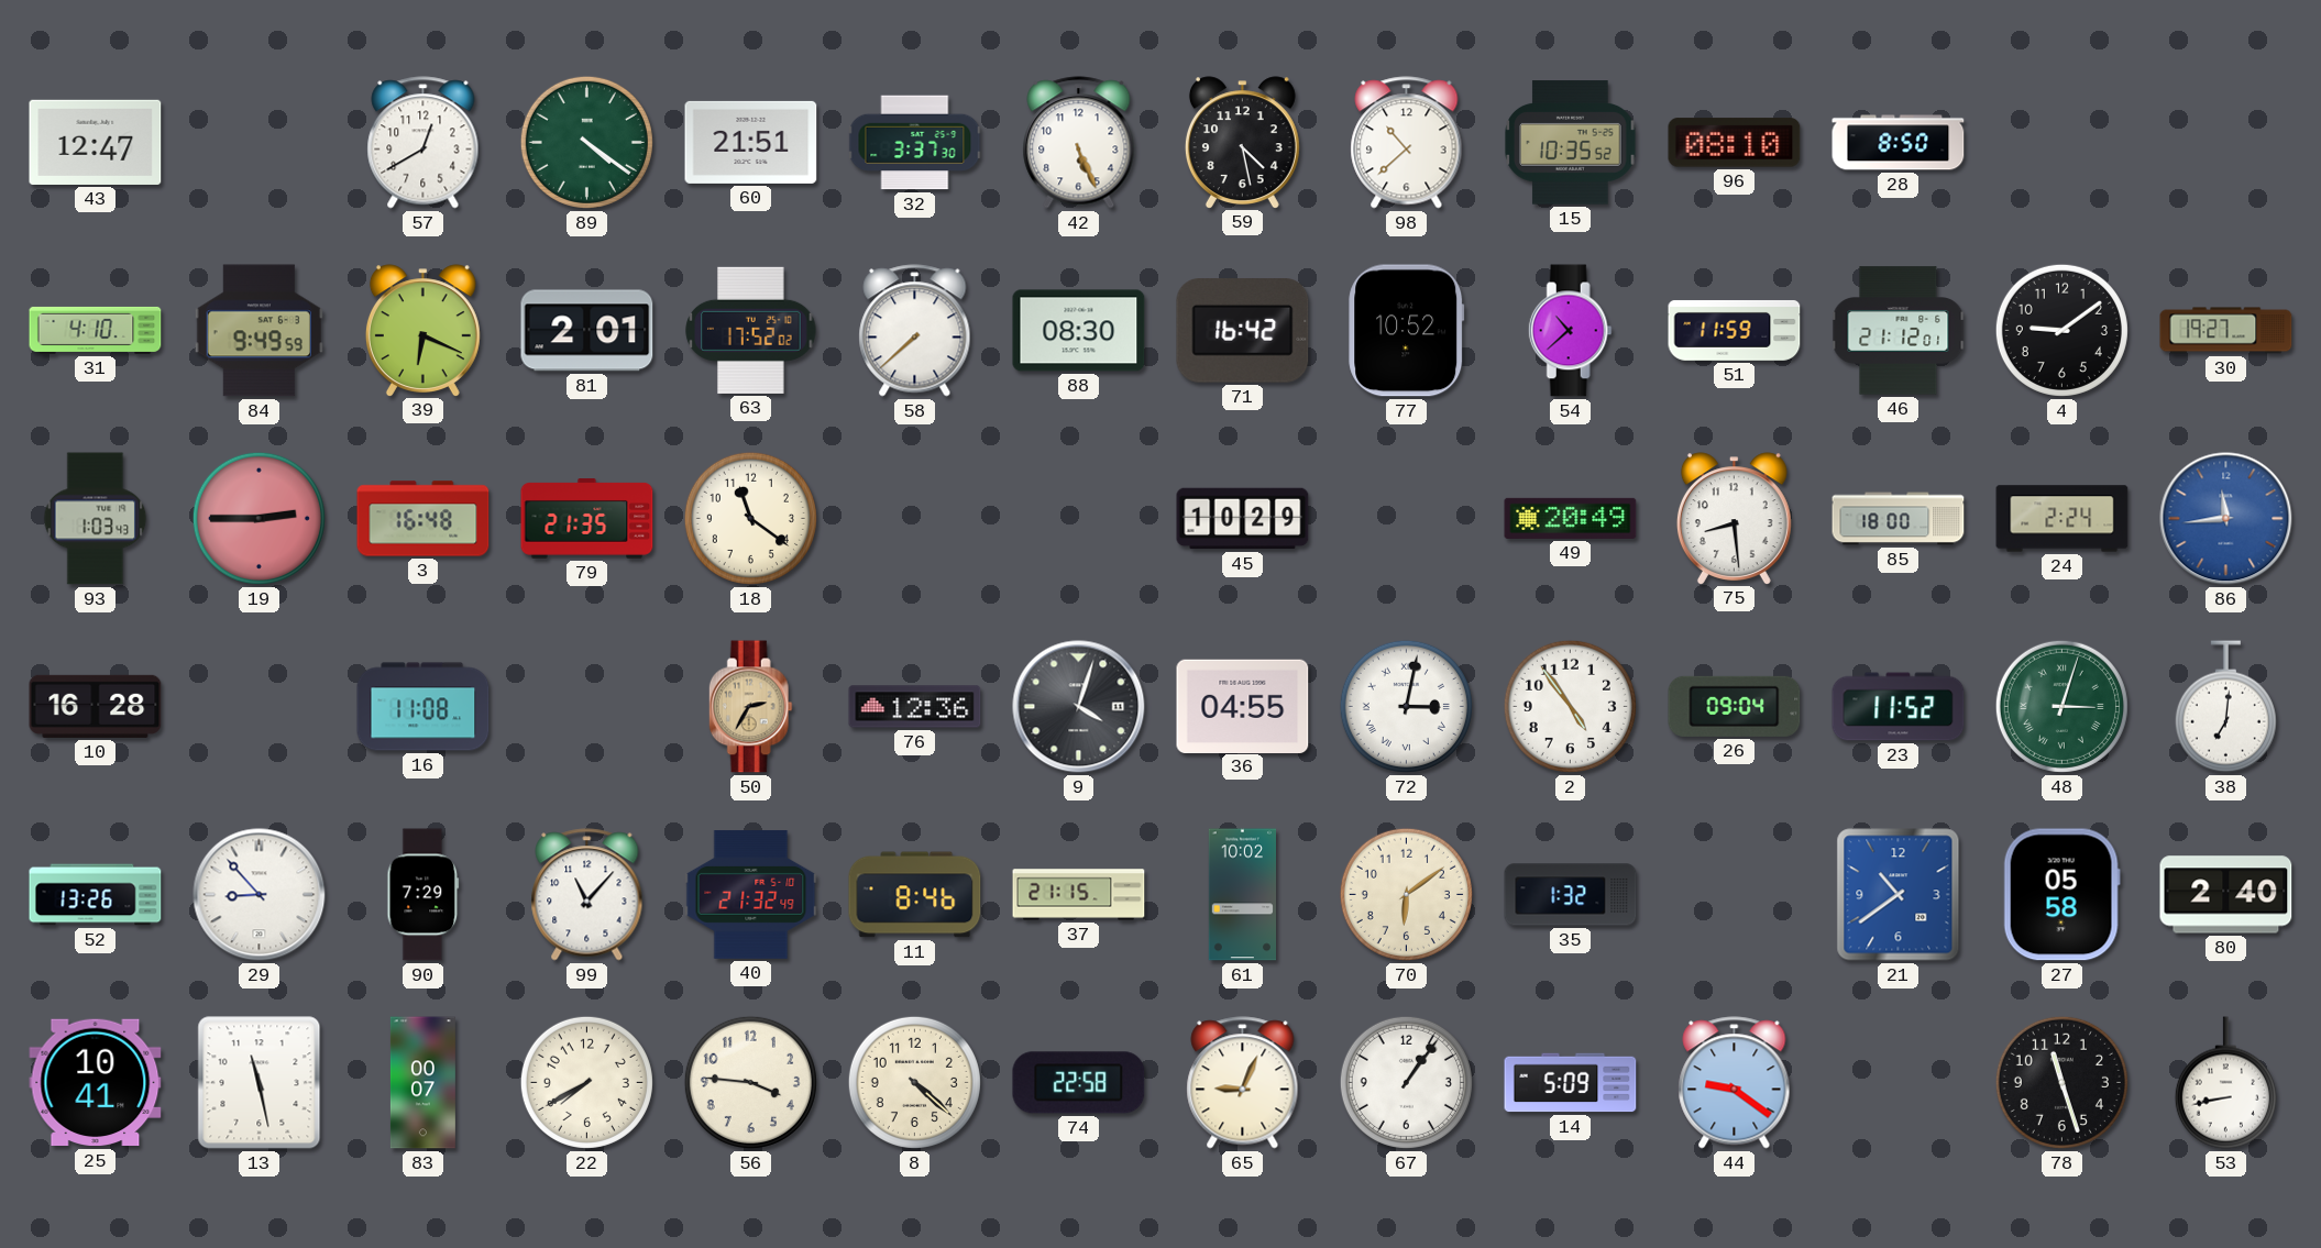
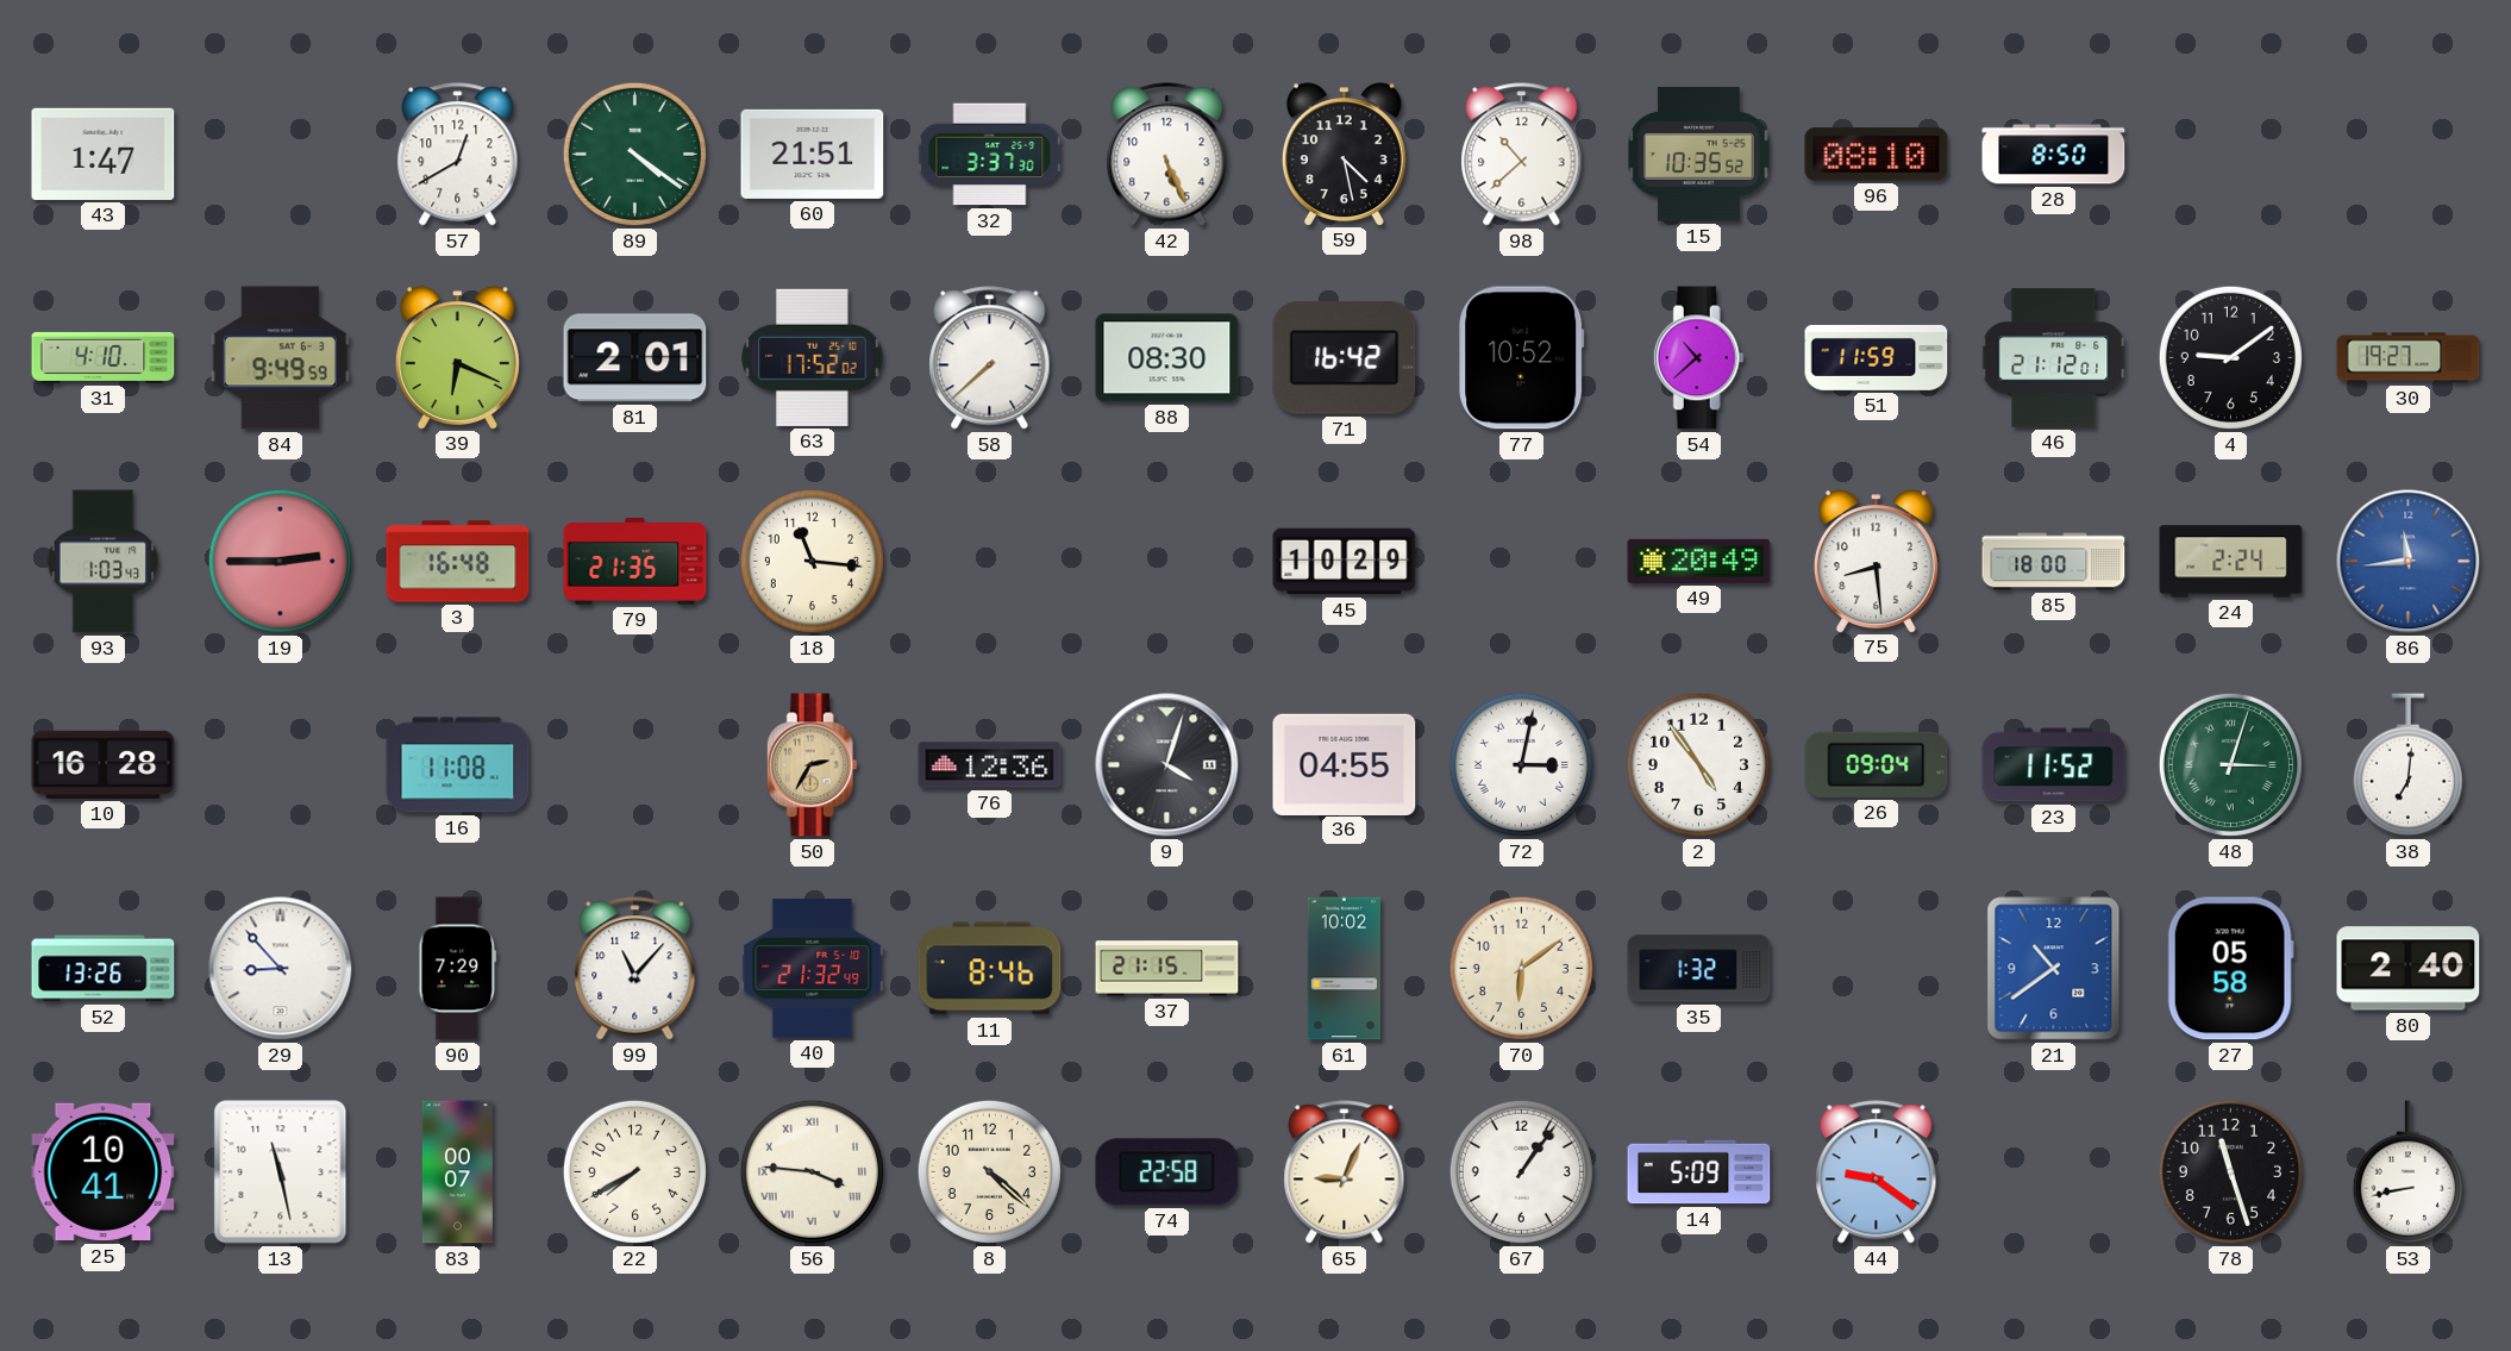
43: 12:47 -> 1:47
18: 11:21 -> 11:16
56 numerals: Arabic -> Roman
